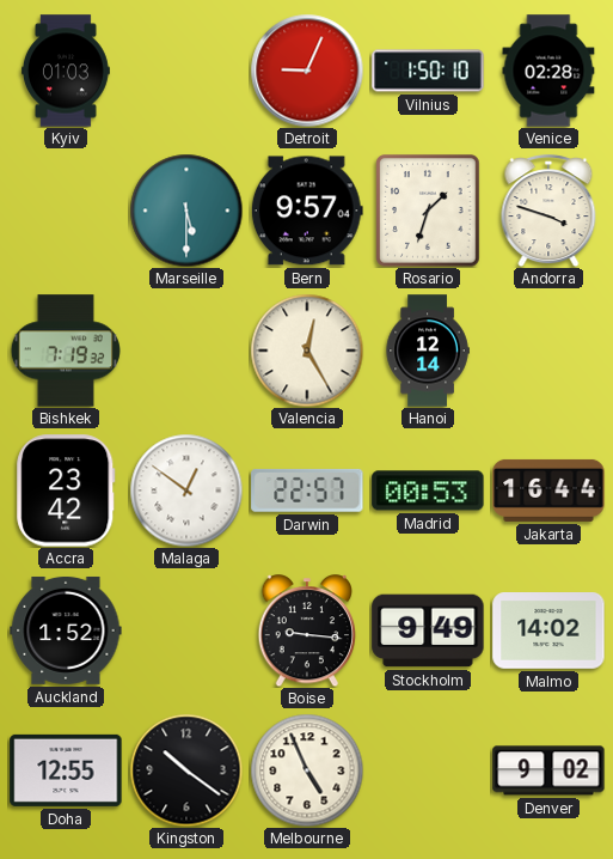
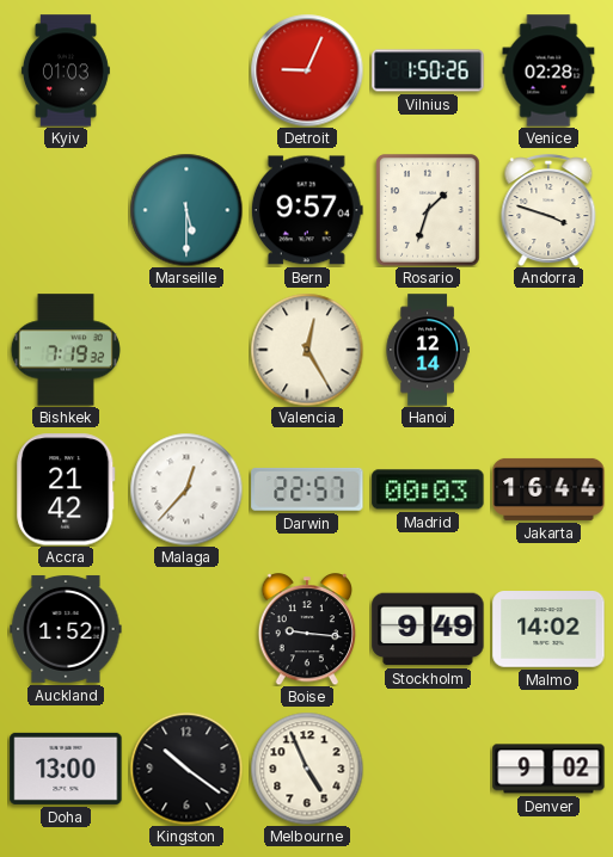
Vilnius: 1:50:10 -> 1:50:26
Accra: 23:42 -> 21:42
Malaga: 12:51 -> 12:37
Madrid: 00:53 -> 00:03
Doha: 12:55 -> 13:00
